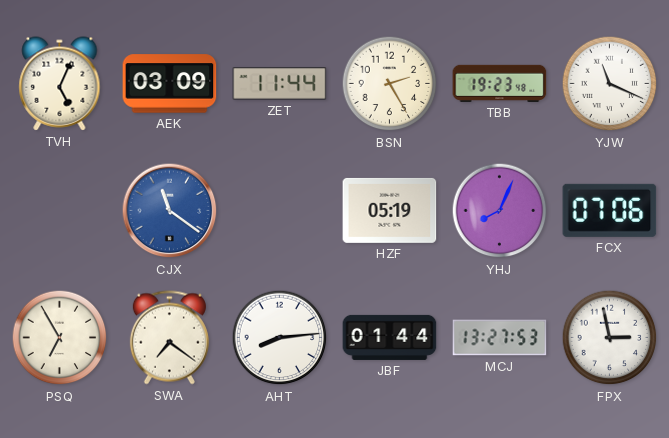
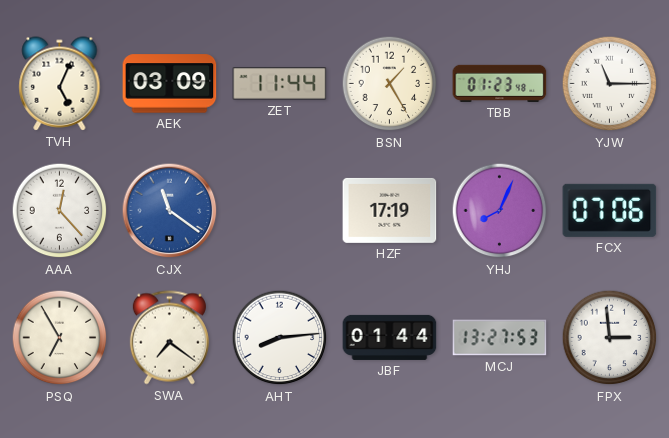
BSN: 2:25 -> 1:25
TBB: 19:23 -> 01:23
YJW: 11:19 -> 11:15
AAA: none -> 12:23
HZF: 05:19 -> 17:19
FPX: 2:58 -> 2:59
